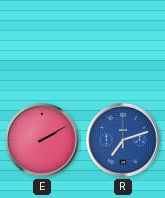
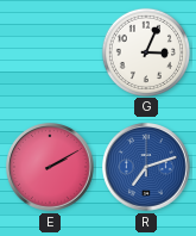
G: none -> 3:04
